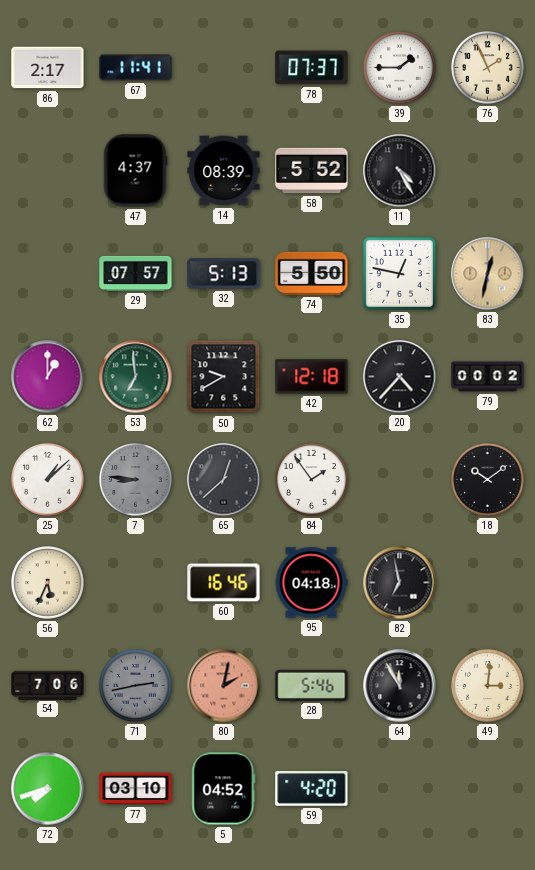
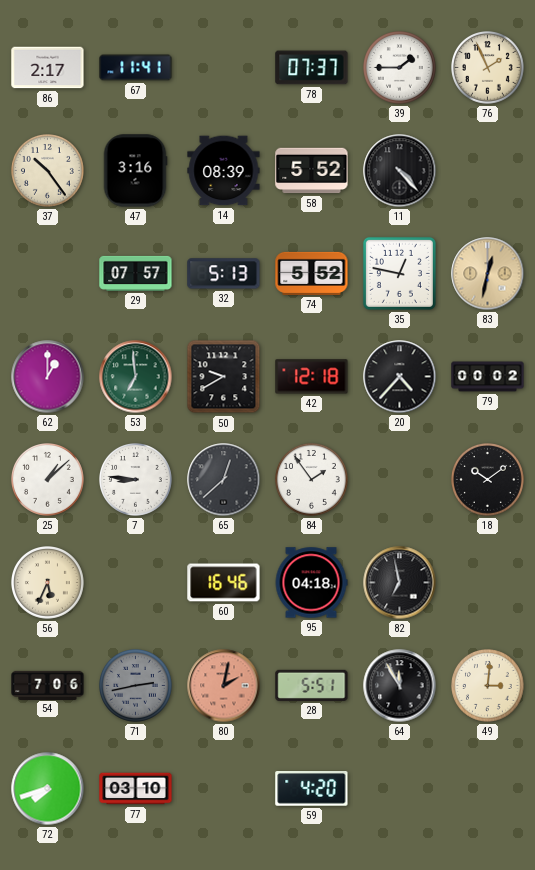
37: none -> 10:24
47: 4:37 -> 3:16
11: 4:25 -> 4:23
74: 5:50 -> 5:52
7 dial: grey -> white
28: 5:46 -> 5:51
5: 04:52 -> none
